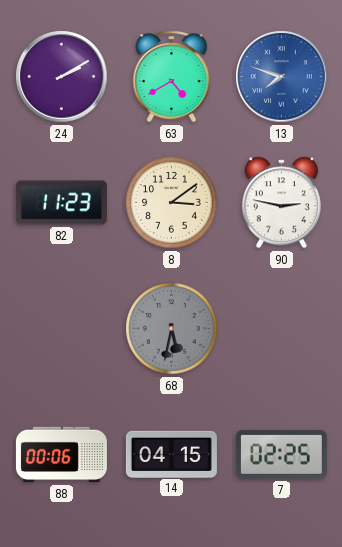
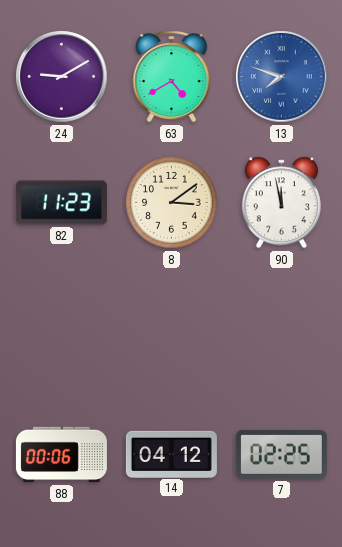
24: 2:10 -> 9:10
90: 2:47 -> 11:58
68: 5:32 -> none
14: 04:15 -> 04:12
